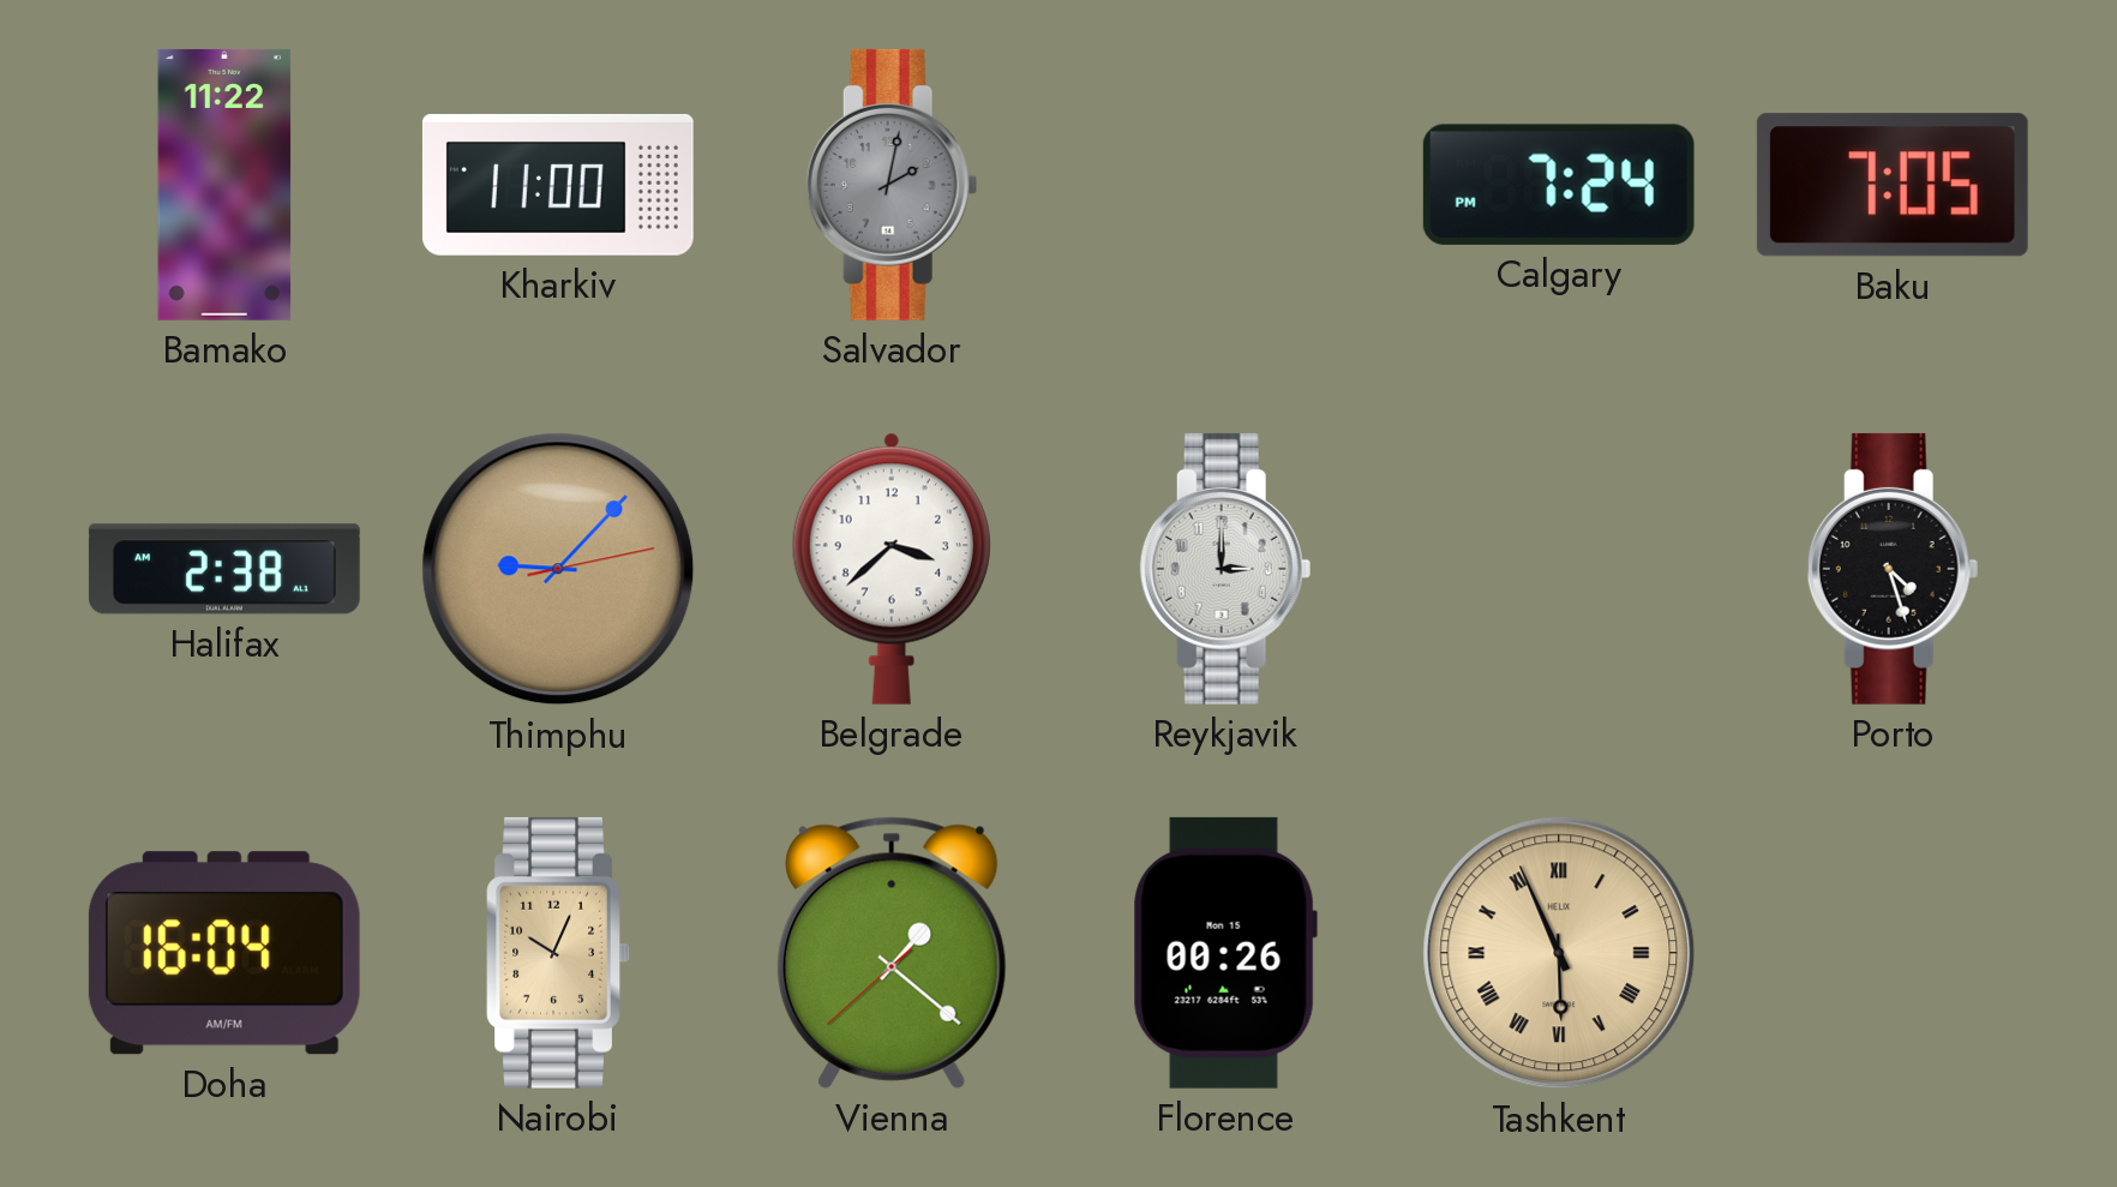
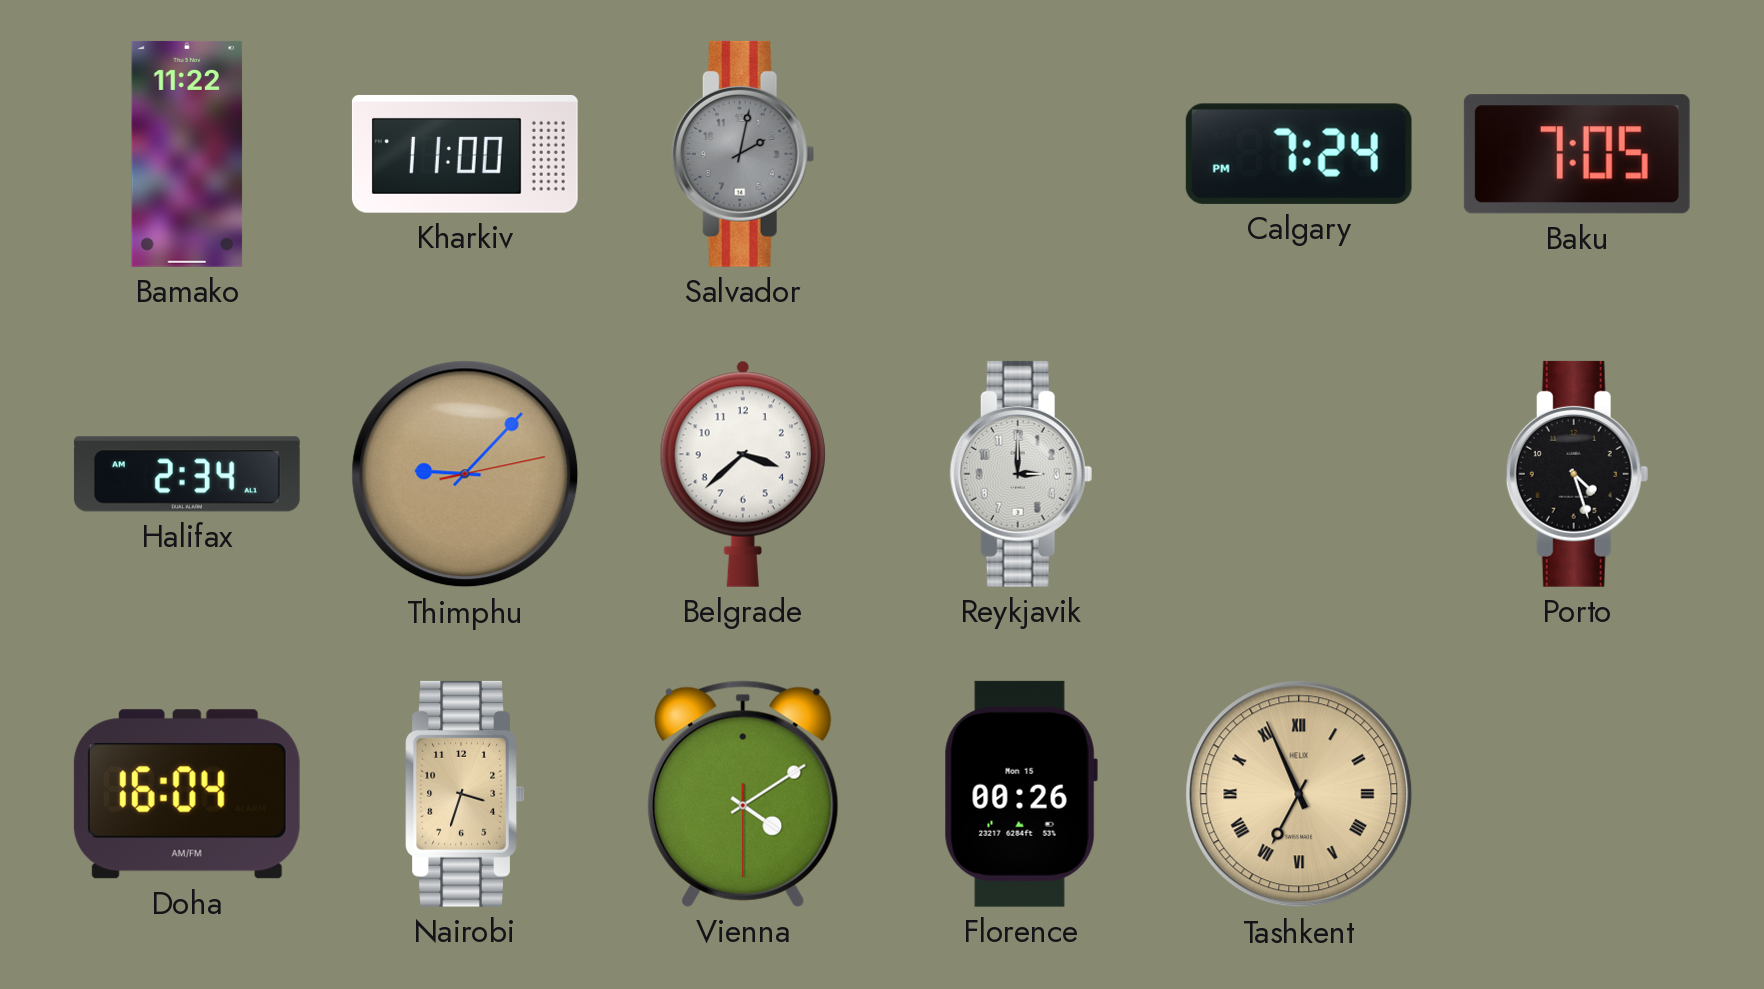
Halifax: 2:38 -> 2:34
Nairobi: 10:04 -> 3:33
Vienna: 1:21 -> 4:09
Tashkent: 5:56 -> 6:56
